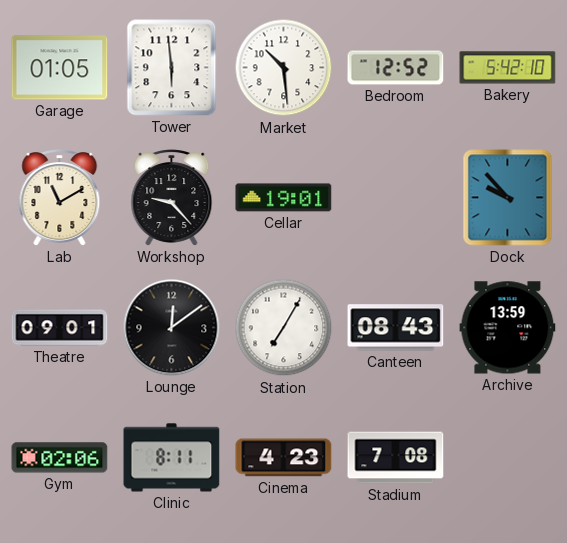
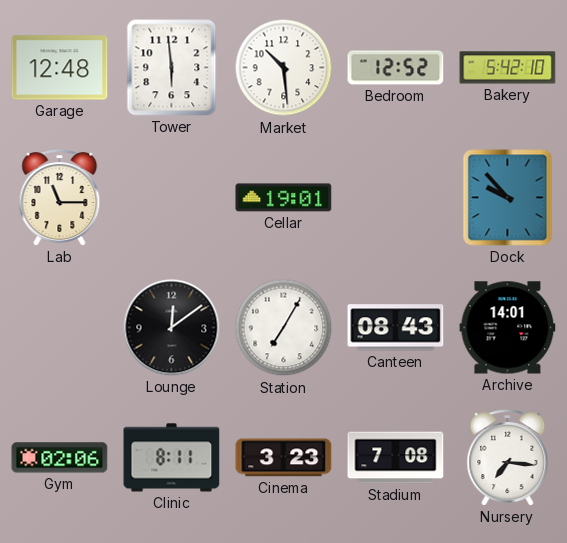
Garage: 01:05 -> 12:48
Lab: 11:10 -> 11:15
Workshop: 9:23 -> none
Theatre: 09:01 -> none
Archive: 13:59 -> 14:01
Cinema: 4:23 -> 3:23
Nursery: none -> 7:16
